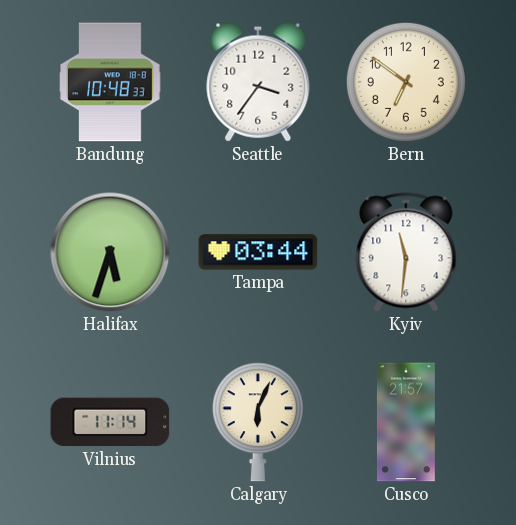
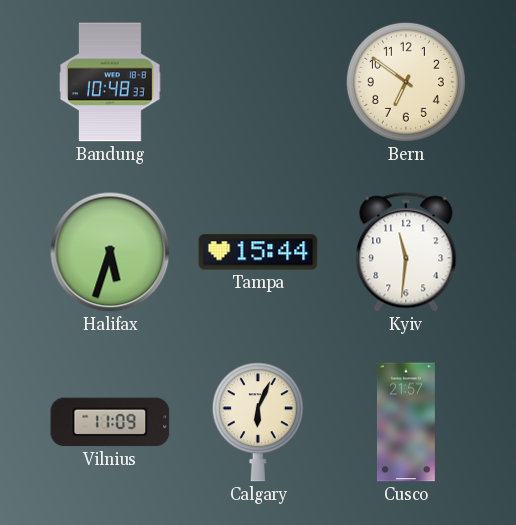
Seattle: 3:36 -> none
Tampa: 03:44 -> 15:44
Vilnius: 11:14 -> 11:09
